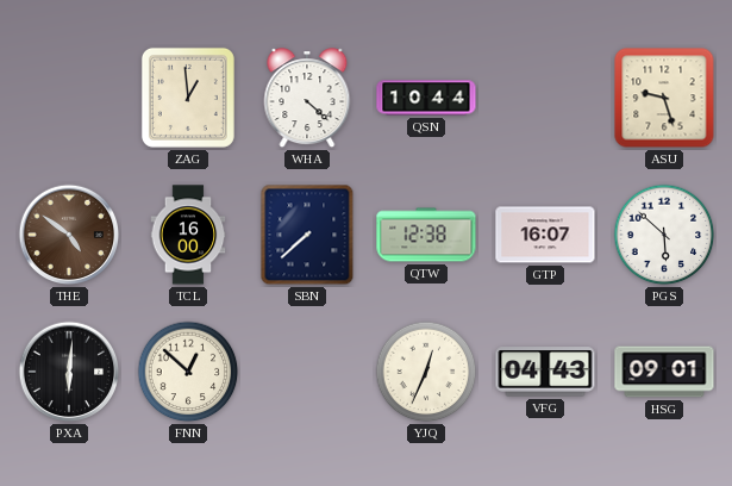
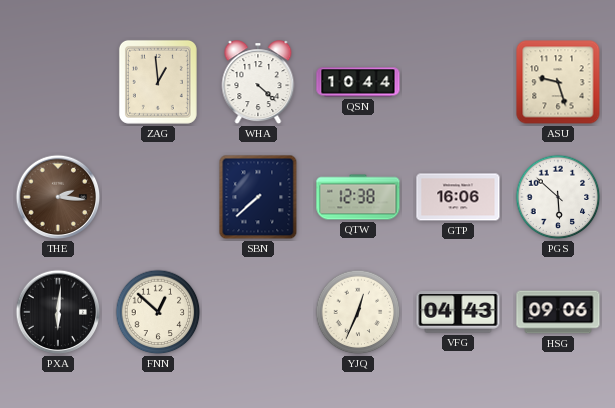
THE: 4:51 -> 2:16
TCL: 16:00 -> none
GTP: 16:07 -> 16:06
HSG: 09:01 -> 09:06
